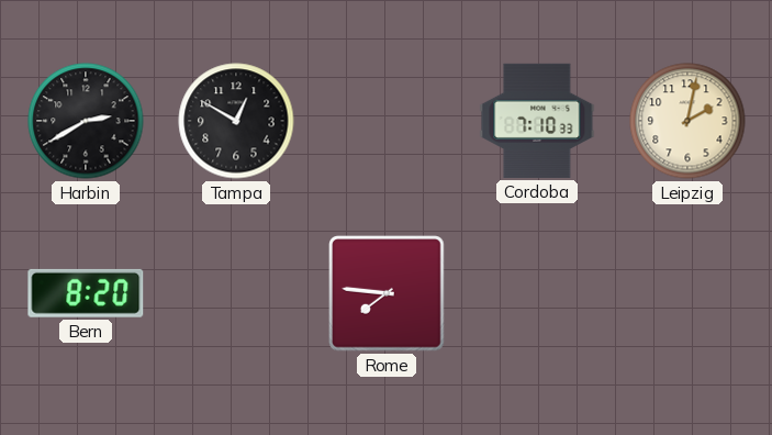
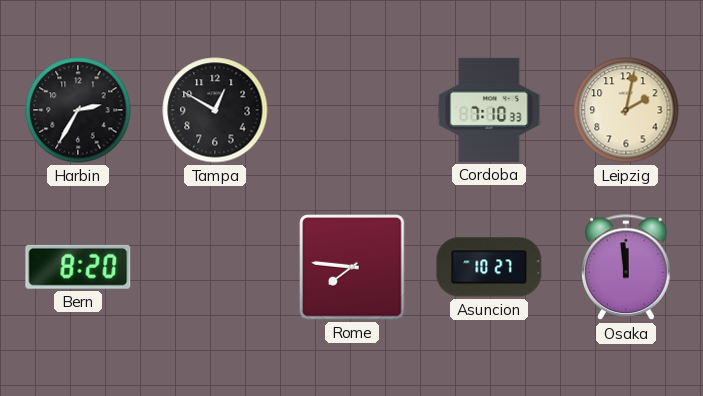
Harbin: 2:40 -> 2:35
Asuncion: none -> 10:27
Osaka: none -> 11:59
